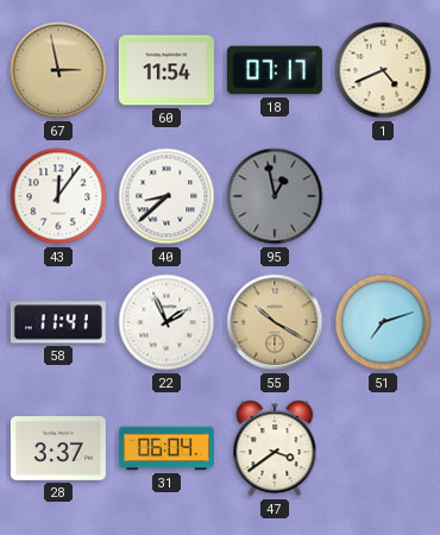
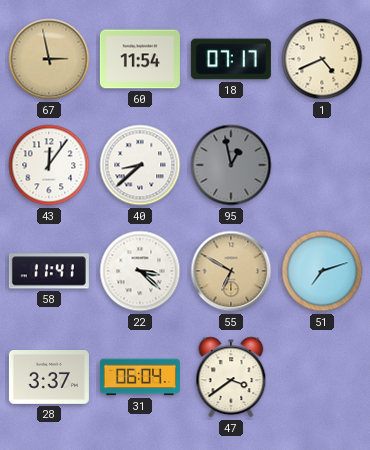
22: 1:56 -> 3:22
55: 10:20 -> 6:50
